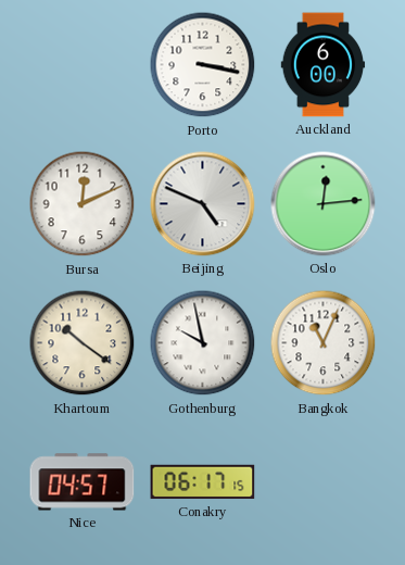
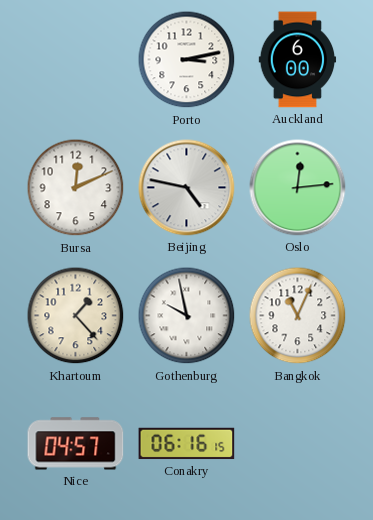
Porto: 3:17 -> 3:13
Beijing: 4:49 -> 4:47
Khartoum: 10:21 -> 1:23
Conakry: 06:17 -> 06:16
